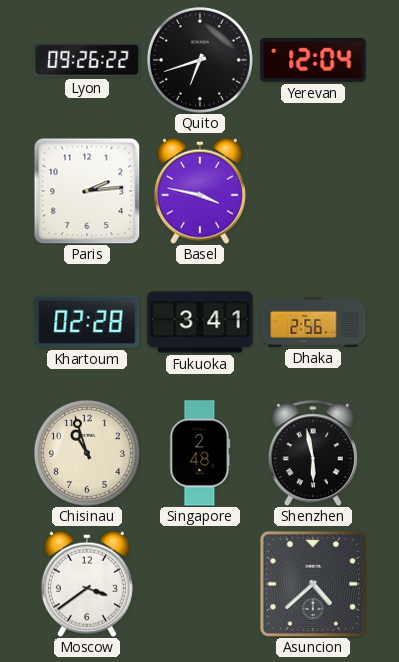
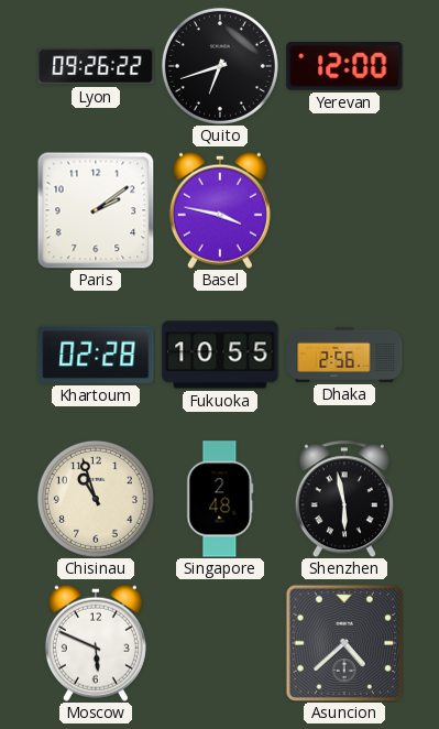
Yerevan: 12:04 -> 12:00
Paris: 2:14 -> 2:09
Fukuoka: 3:41 -> 10:55
Moscow: 3:39 -> 5:49
